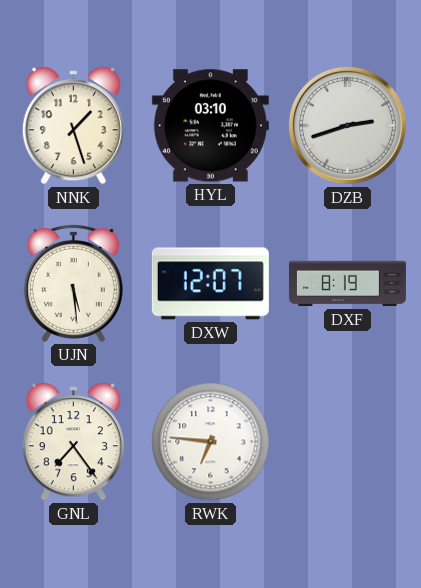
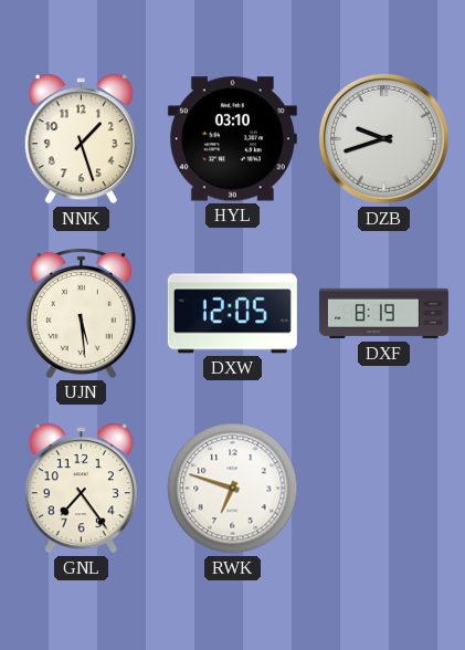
DZB: 2:42 -> 9:42
DXW: 12:07 -> 12:05
RWK: 6:46 -> 6:48
